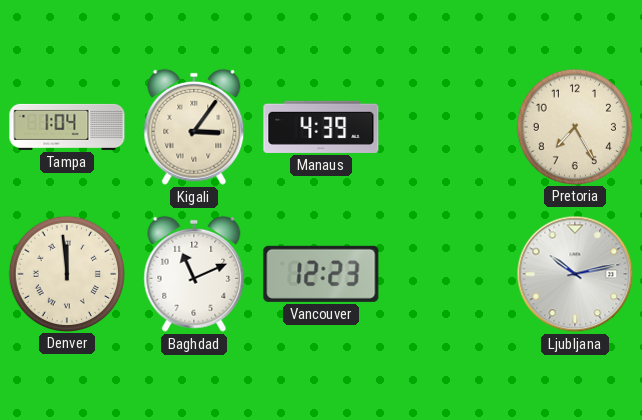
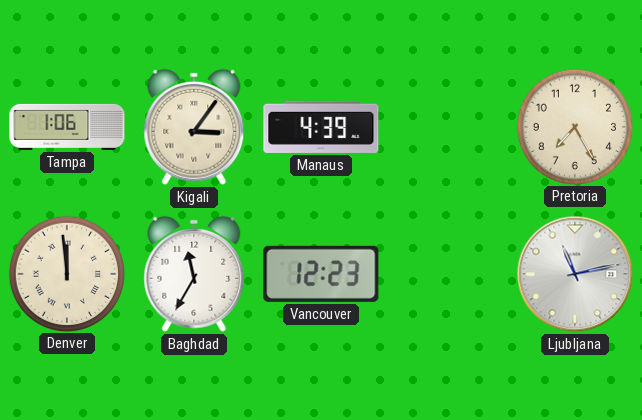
Tampa: 1:04 -> 1:06
Baghdad: 11:11 -> 11:35
Ljubljana: 10:13 -> 11:13
